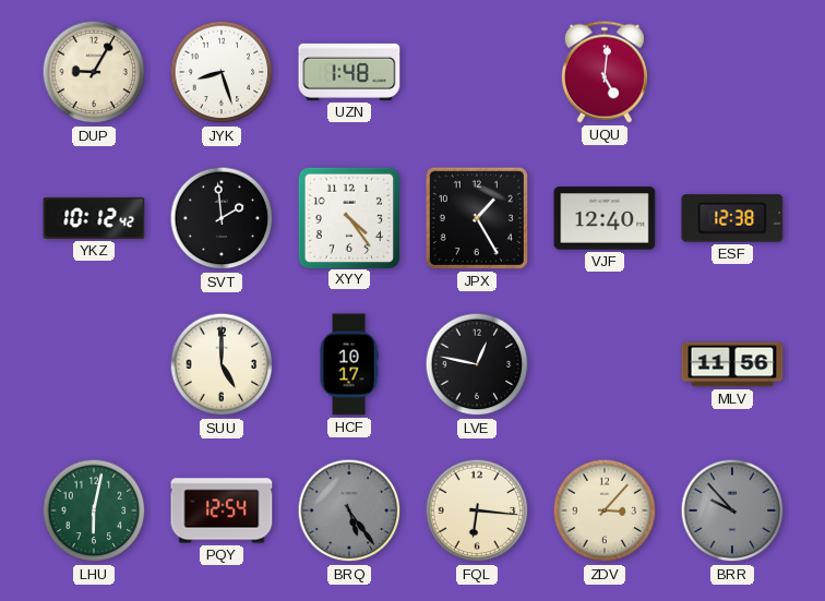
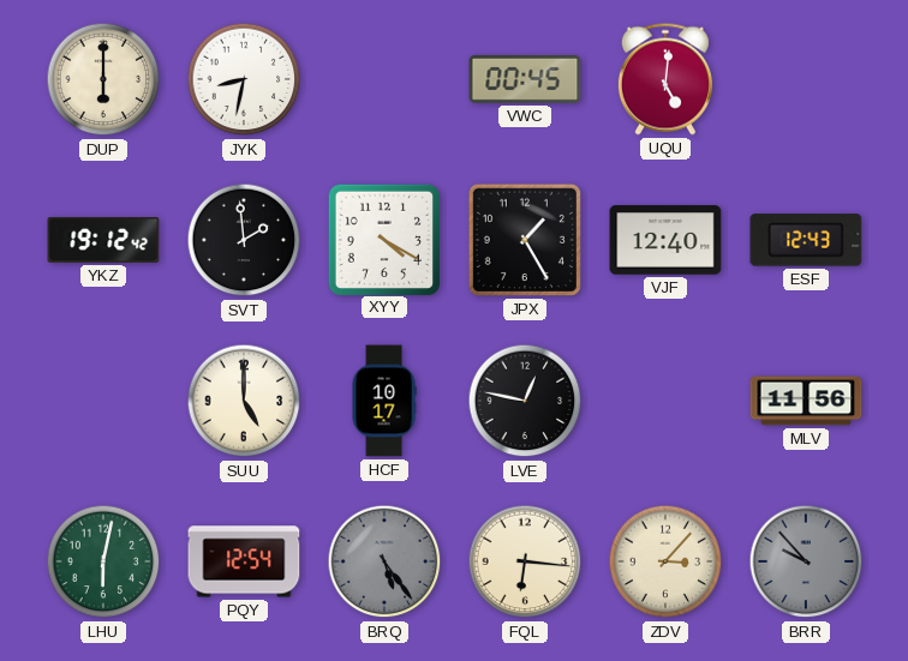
DUP: 9:05 -> 6:00
JYK: 8:27 -> 8:32
UZN: 1:48 -> none
VWC: none -> 00:45
YKZ: 10:12 -> 19:12
XYY: 4:24 -> 4:20
ESF: 12:38 -> 12:43
